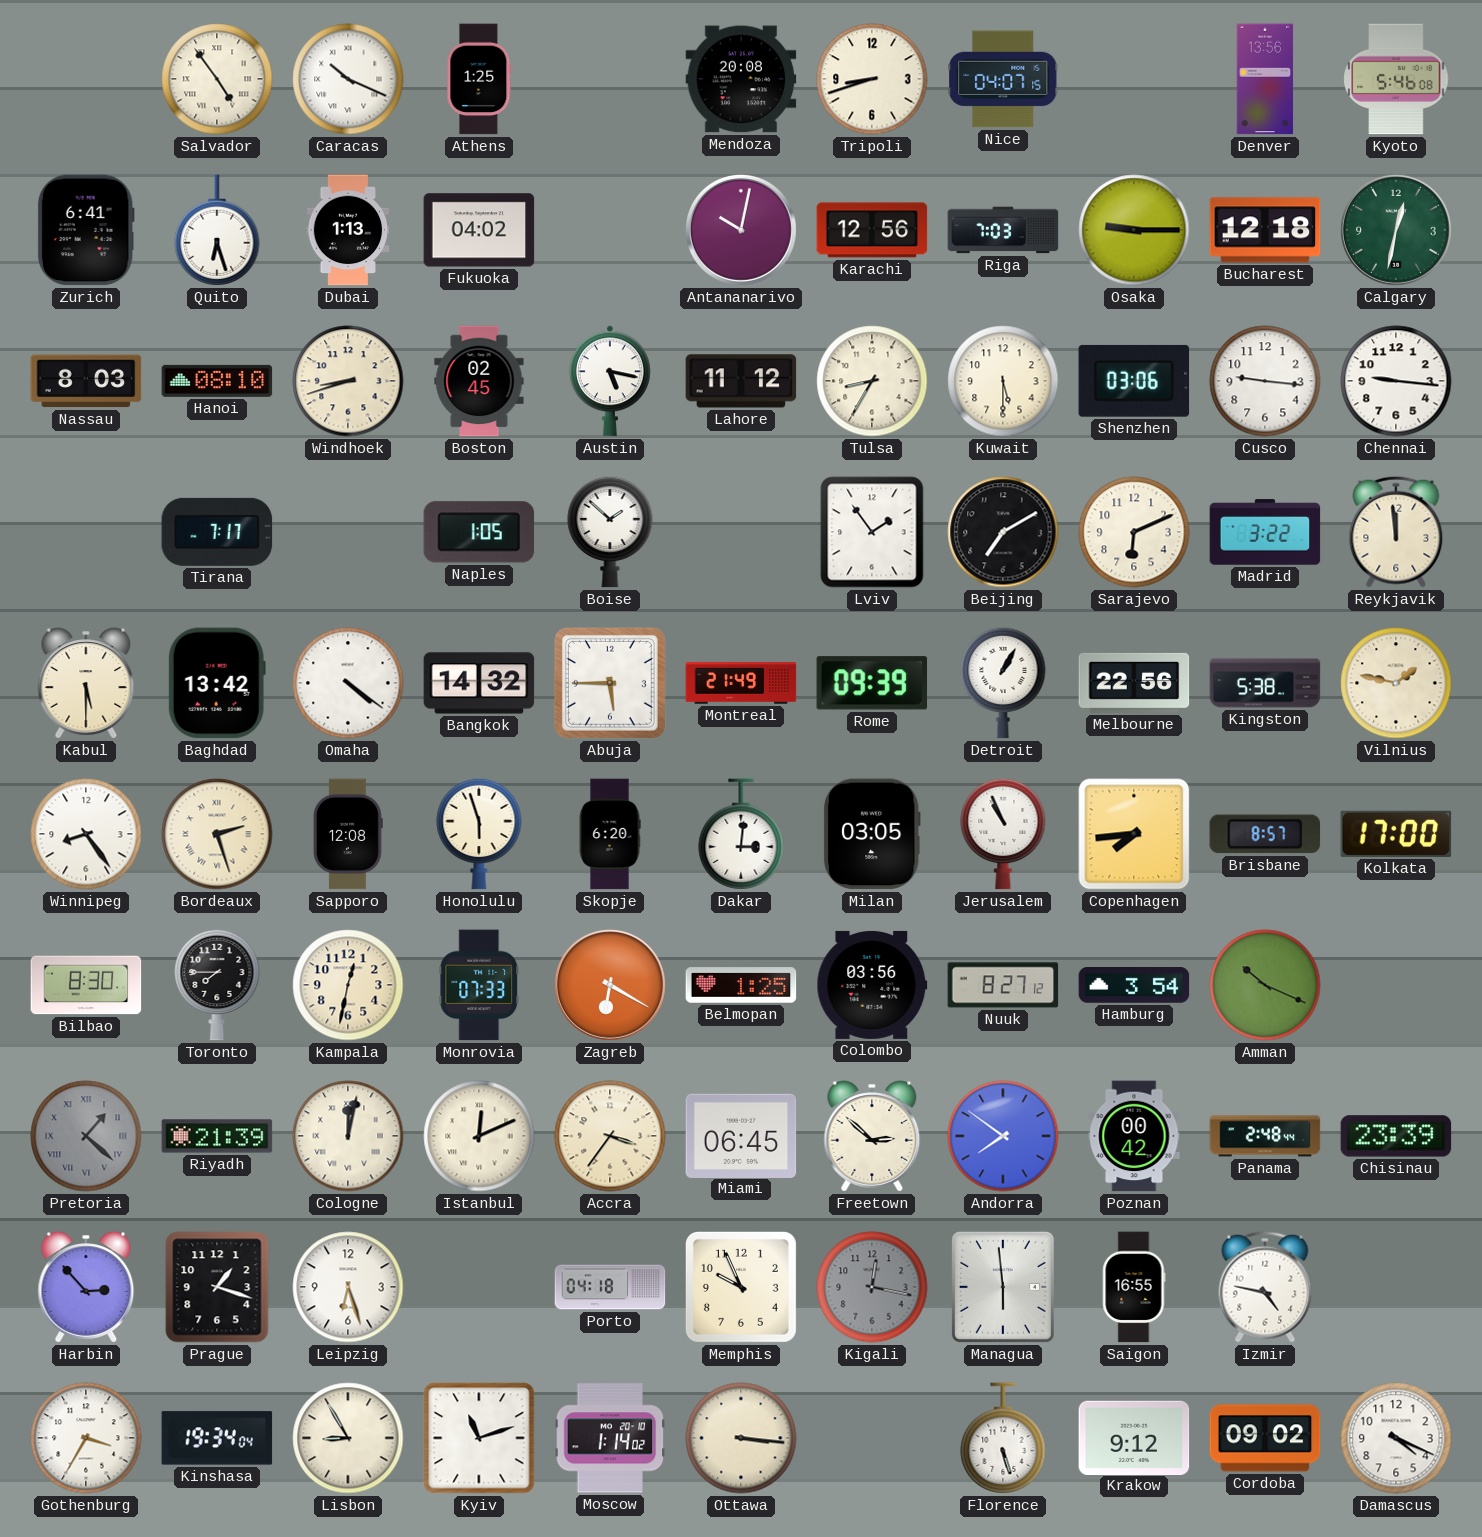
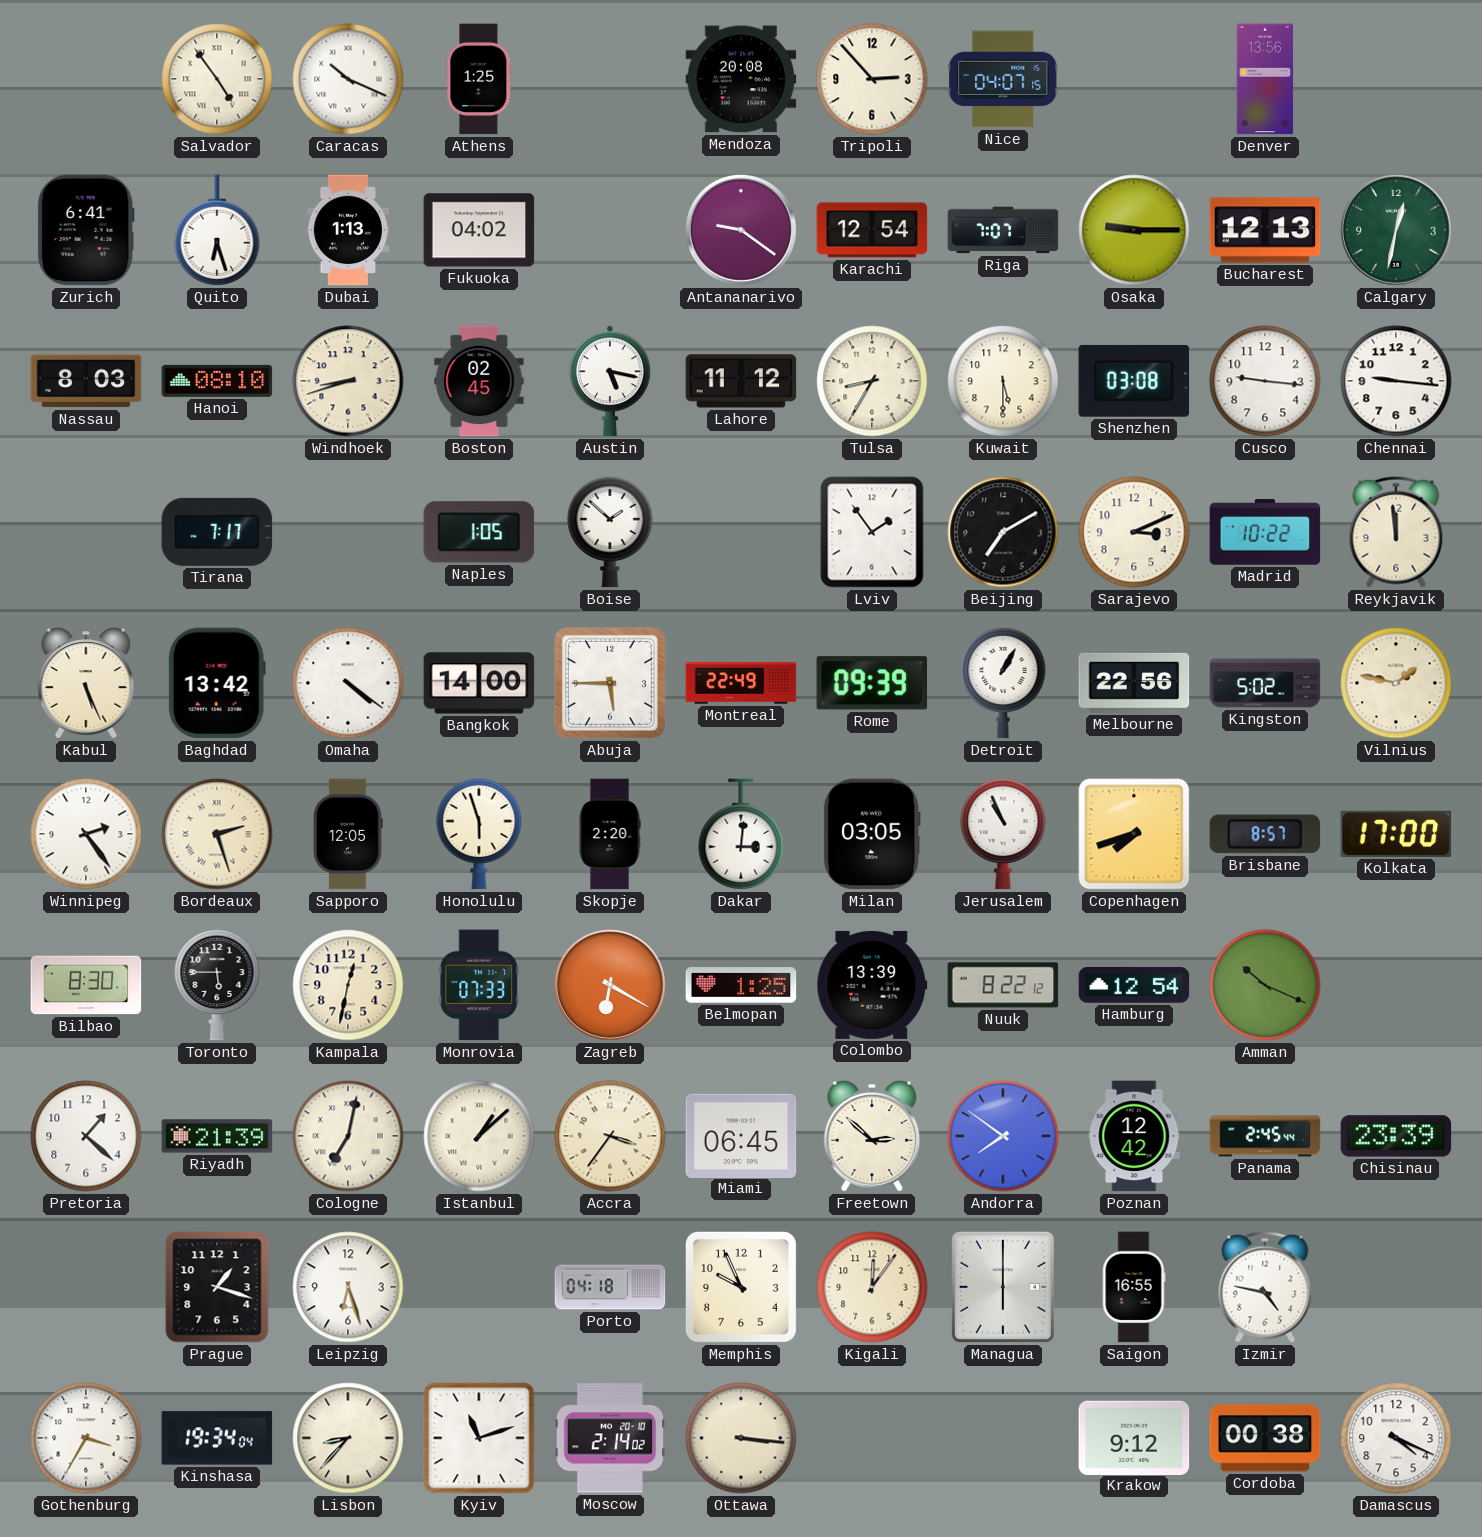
Tripoli: 8:42 -> 2:53
Kyoto: 5:46 -> none
Antananarivo: 10:02 -> 9:21
Karachi: 12:56 -> 12:54
Riga: 7:03 -> 7:07
Bucharest: 12:18 -> 12:13
Shenzhen: 03:06 -> 03:08
Sarajevo: 6:11 -> 3:11
Madrid: 3:22 -> 10:22
Kabul: 5:30 -> 5:26
Bangkok: 14:32 -> 14:00
Montreal: 21:49 -> 22:49
Kingston: 5:38 -> 5:02
Winnipeg: 8:24 -> 2:24
Sapporo: 12:08 -> 12:05
Skopje: 6:20 -> 2:20
Copenhagen: 7:44 -> 7:42
Toronto: 7:45 -> 5:45
Colombo: 03:56 -> 13:39
Nuuk: 8:27 -> 8:22
Hamburg: 3:54 -> 12:54
Pretoria dial: grey -> white
Pretoria numerals: Roman -> Arabic
Cologne: 12:02 -> 7:02
Istanbul: 12:11 -> 1:08
Poznan: 00:42 -> 12:42
Panama: 2:48 -> 2:45
Harbin: 2:53 -> none
Kigali: 12:17 -> 12:06
Kigali dial: grey -> cream
Managua: 5:59 -> 6:00
Lisbon: 8:55 -> 8:37
Moscow: 1:14 -> 2:14
Florence: 5:27 -> none
Cordoba: 09:02 -> 00:38
